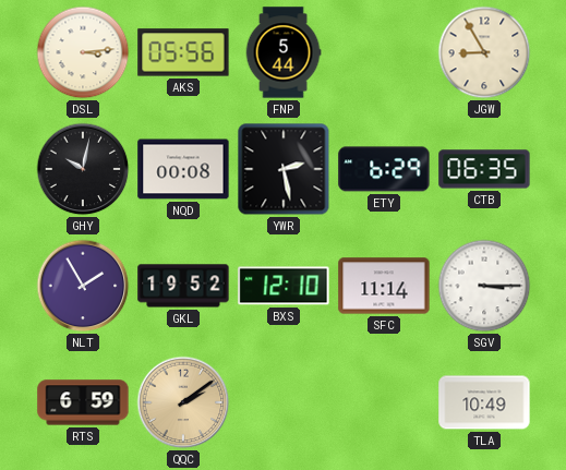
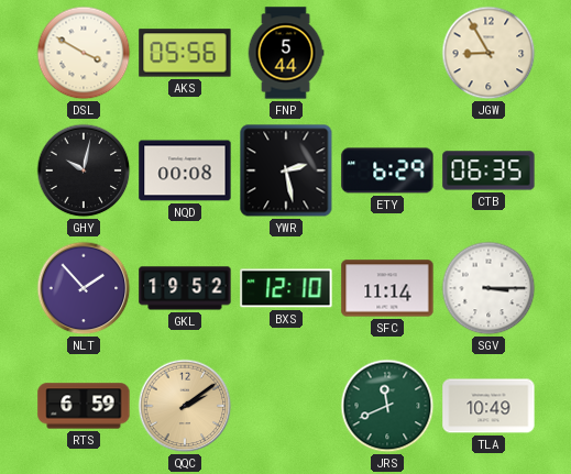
DSL: 3:14 -> 3:50
NLT: 1:55 -> 1:53
JRS: none -> 11:41
